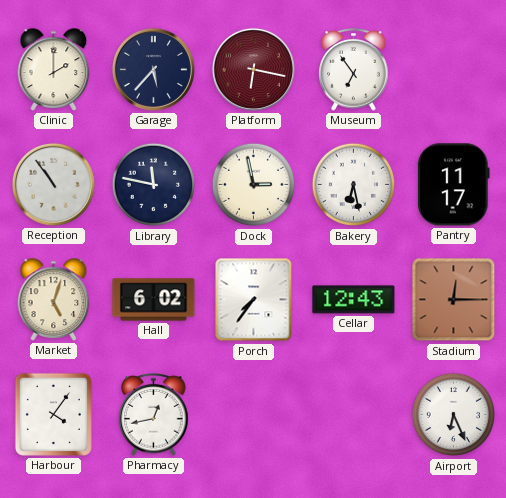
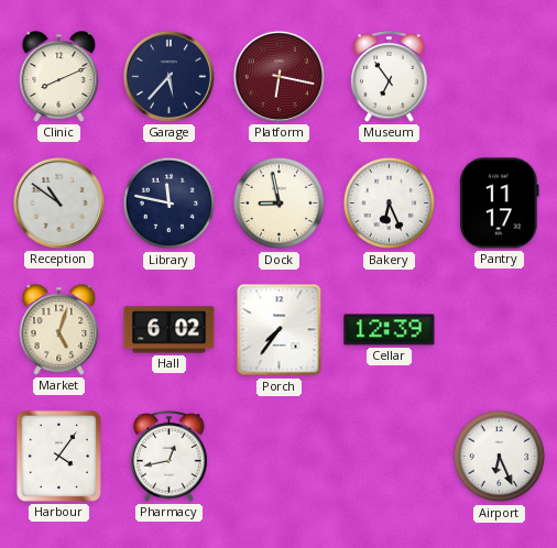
Clinic: 2:00 -> 8:11
Reception: 10:54 -> 10:51
Dock: 2:58 -> 8:58
Bakery: 6:28 -> 6:26
Cellar: 12:43 -> 12:39
Stadium: 12:15 -> none
